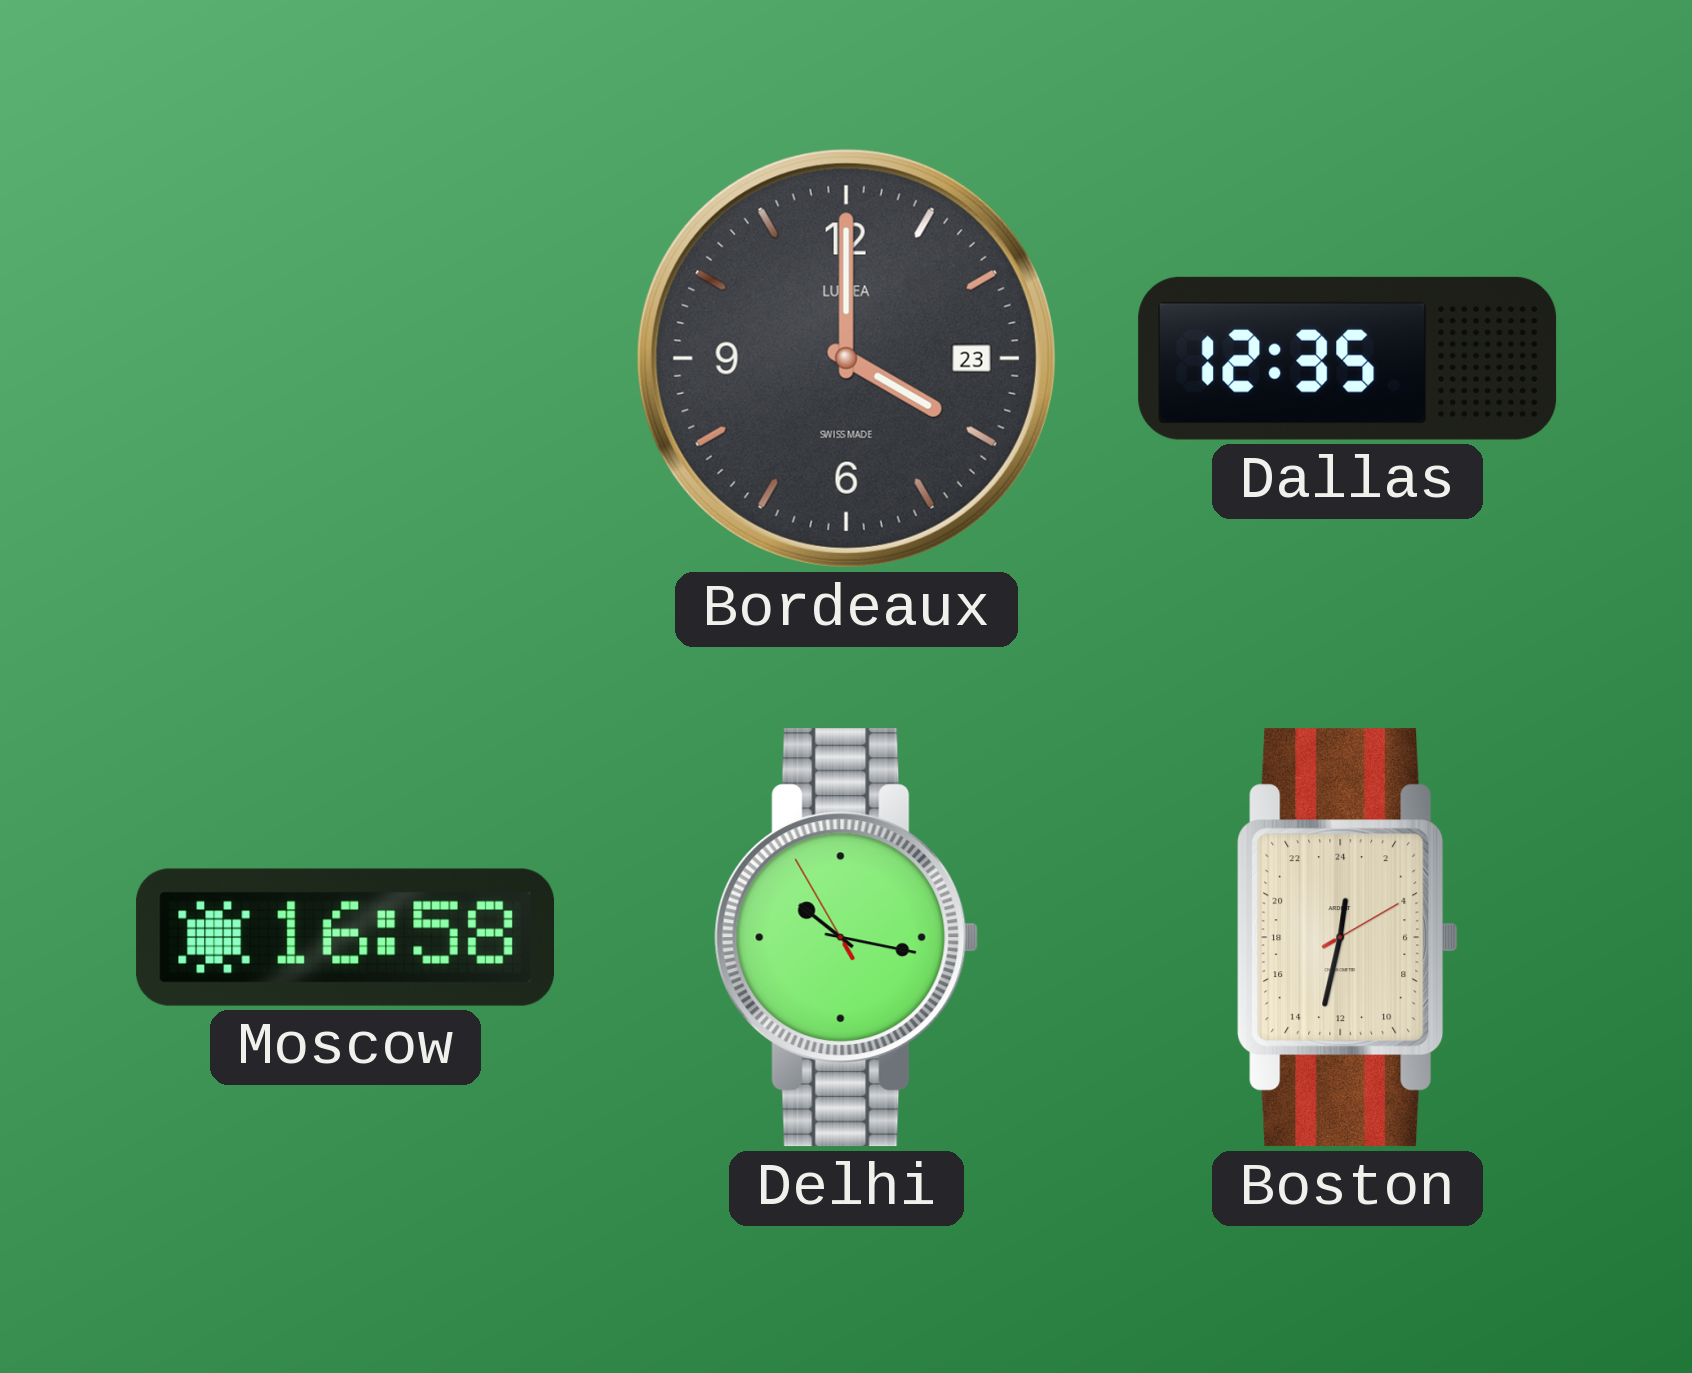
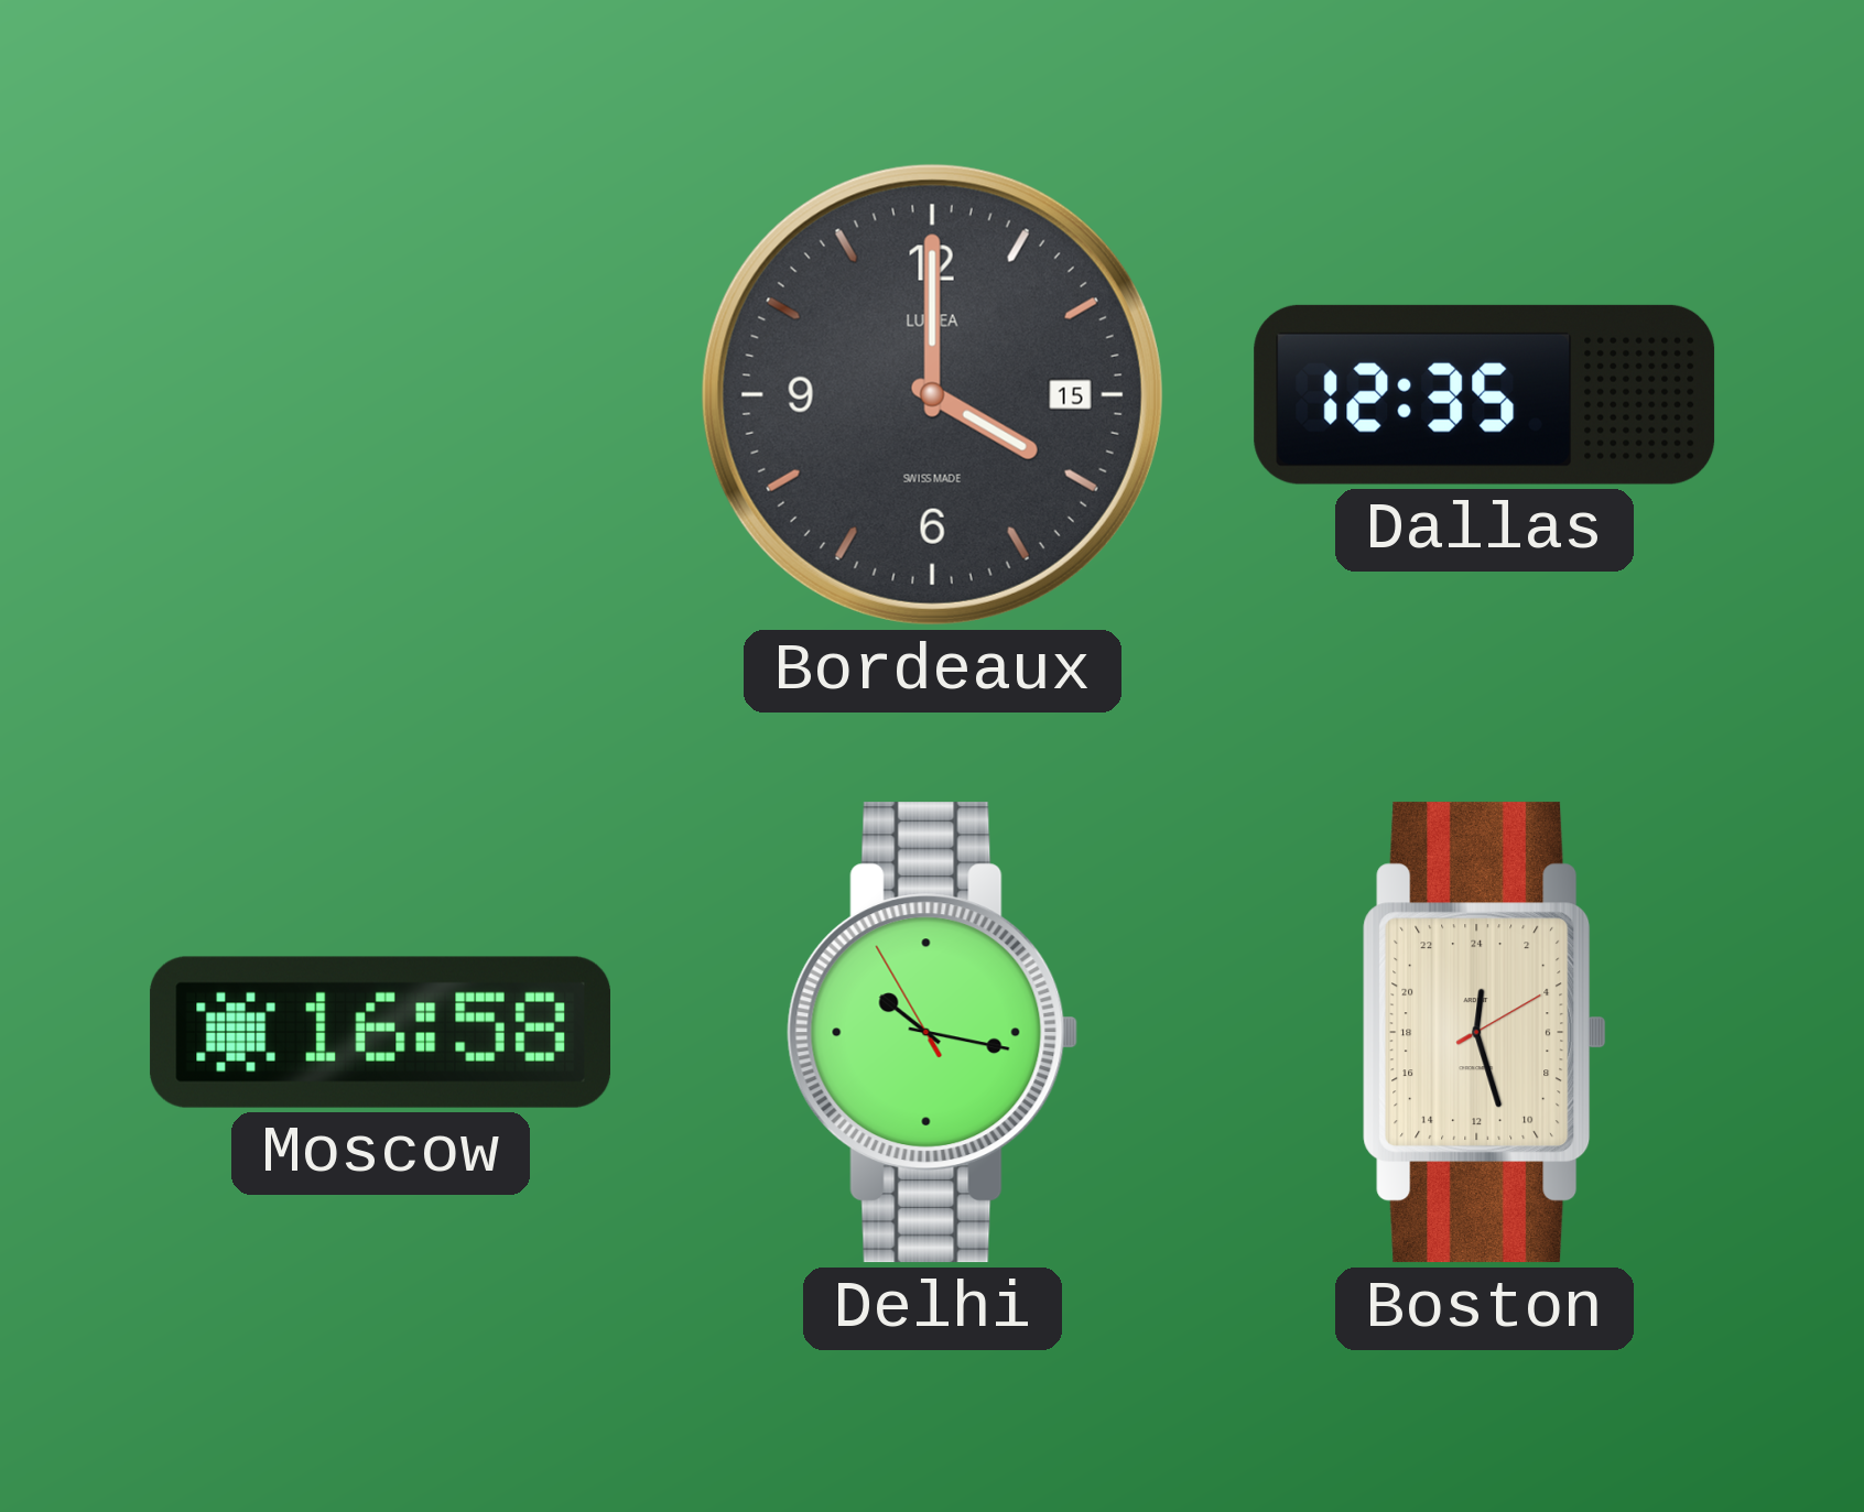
Bordeaux date: 23 -> 15
Boston: 0:32 -> 0:27
